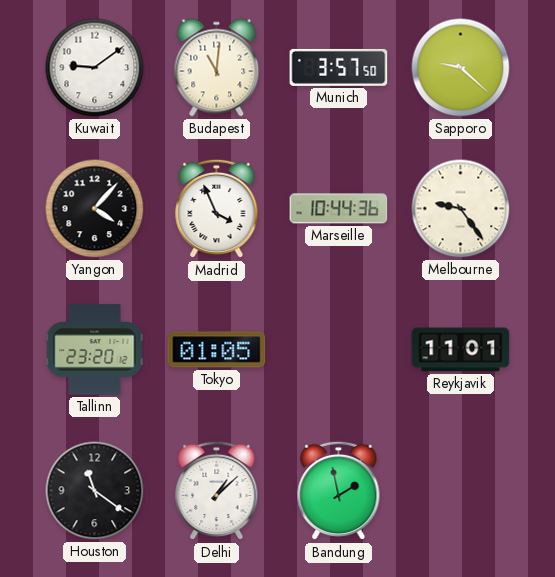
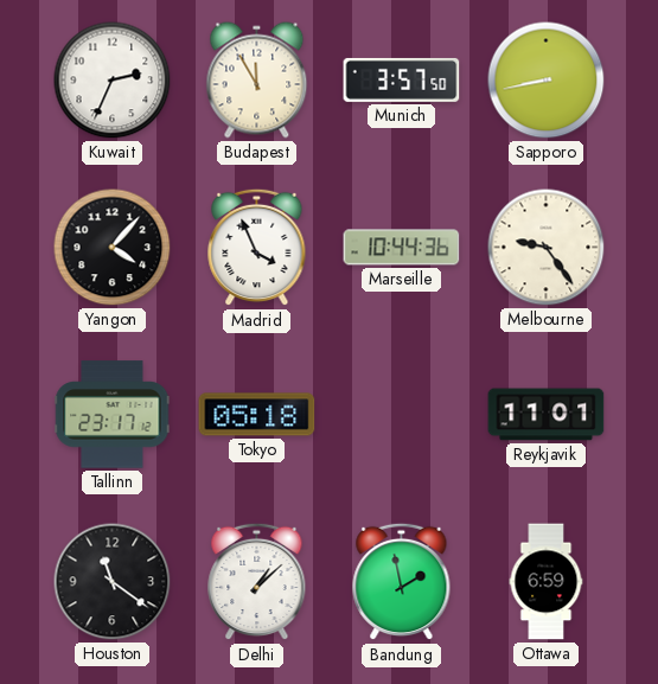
Kuwait: 9:09 -> 2:34
Budapest: 11:01 -> 11:55
Sapporo: 9:22 -> 8:43
Tallinn: 23:20 -> 23:17
Tokyo: 01:05 -> 05:18
Ottawa: none -> 6:59
